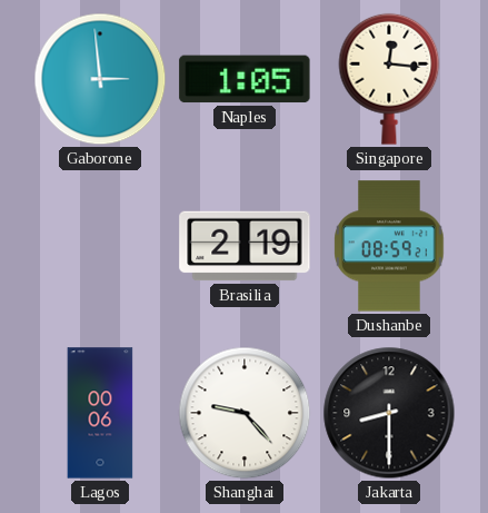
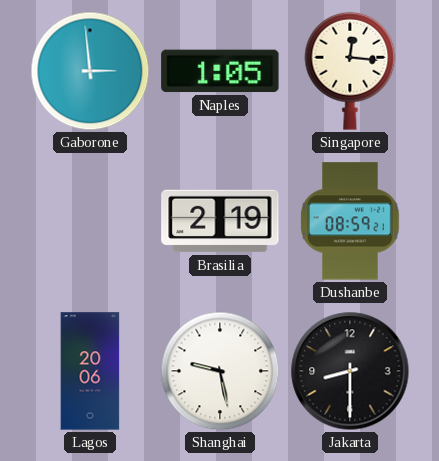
Lagos: 00:06 -> 20:06
Shanghai: 9:23 -> 9:28
